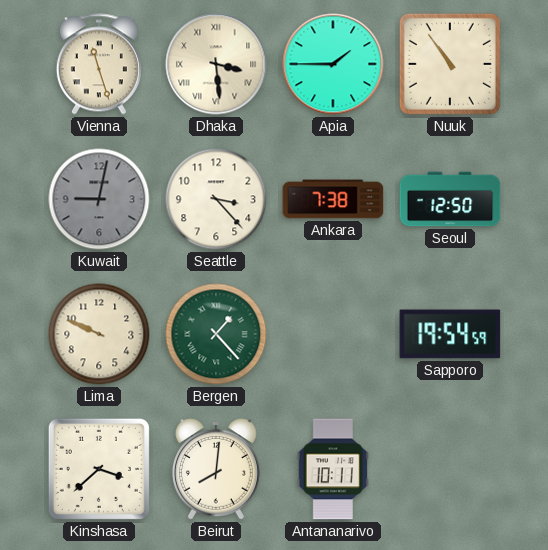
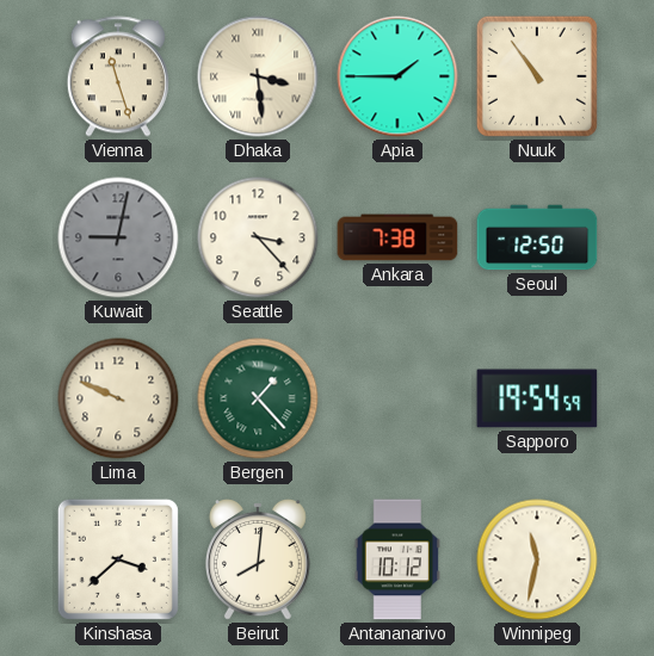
Antananarivo: 10:11 -> 10:12
Winnipeg: none -> 11:32
